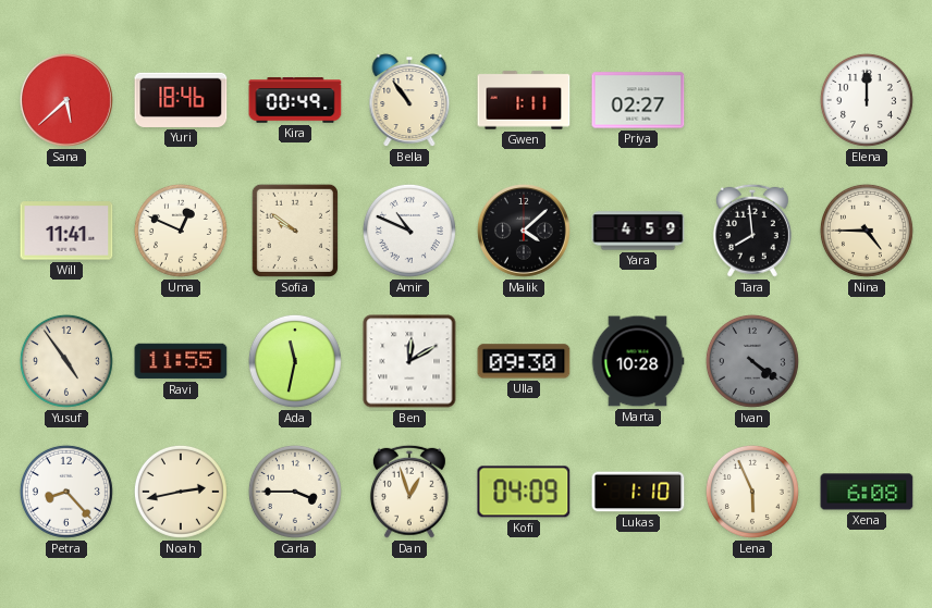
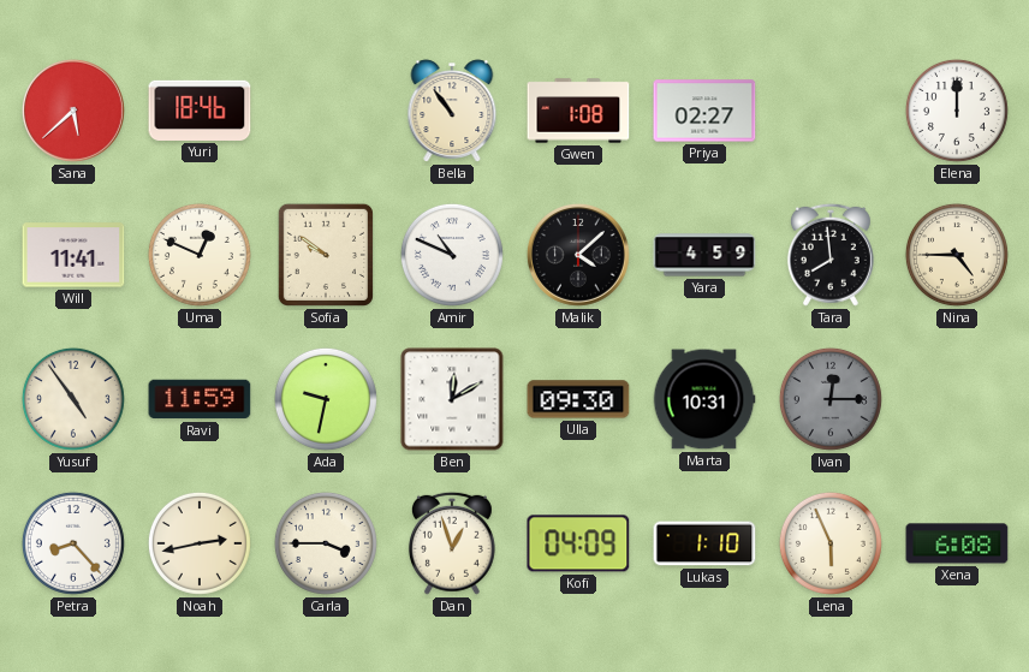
Kira: 00:49 -> none
Gwen: 1:11 -> 1:08
Ravi: 11:55 -> 11:59
Ada: 11:32 -> 9:32
Marta: 10:28 -> 10:31
Ivan: 4:21 -> 12:15
